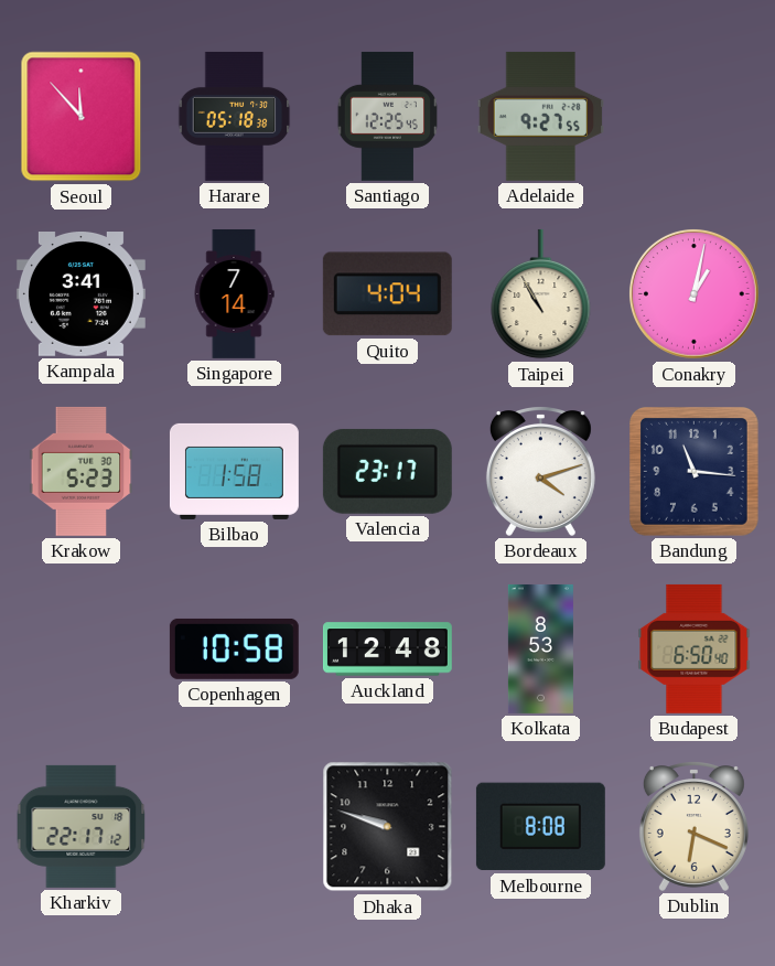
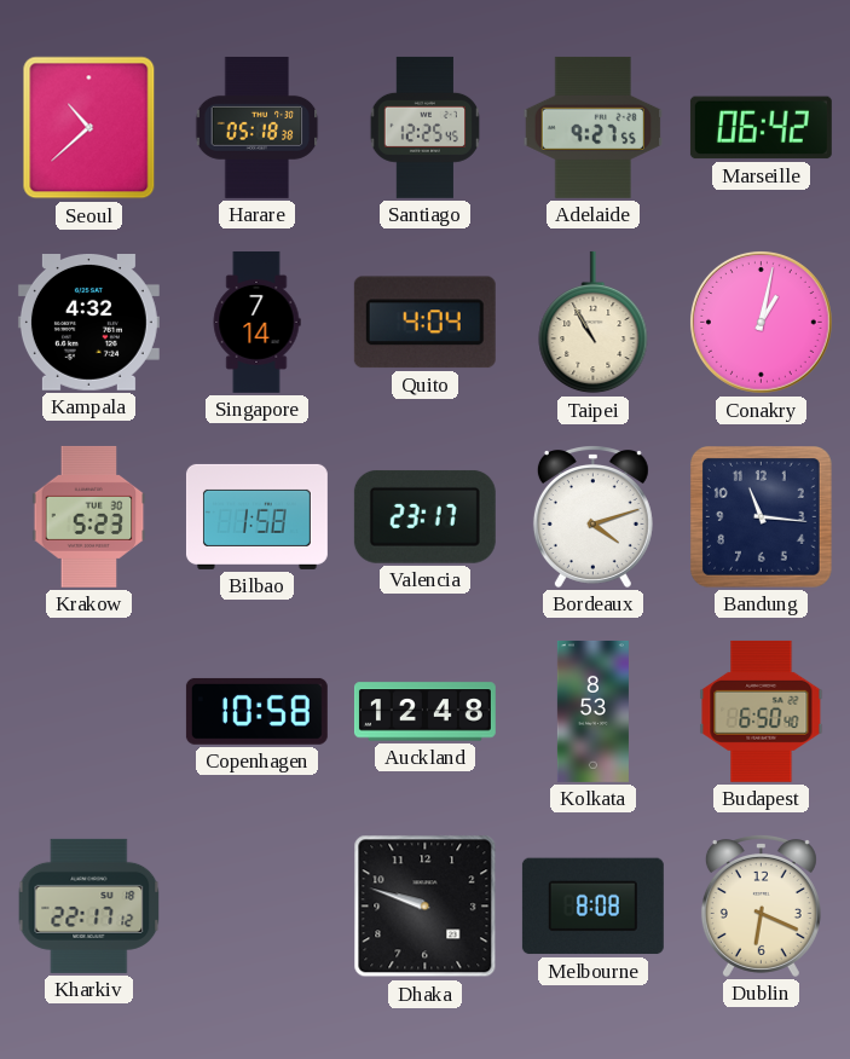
Seoul: 11:53 -> 10:38
Marseille: none -> 06:42
Kampala: 3:41 -> 4:32
